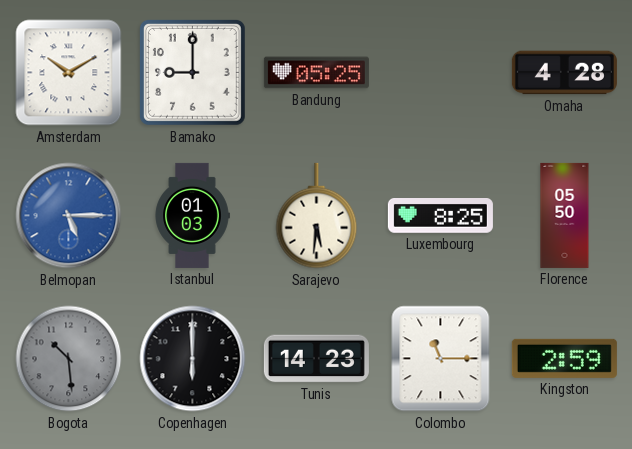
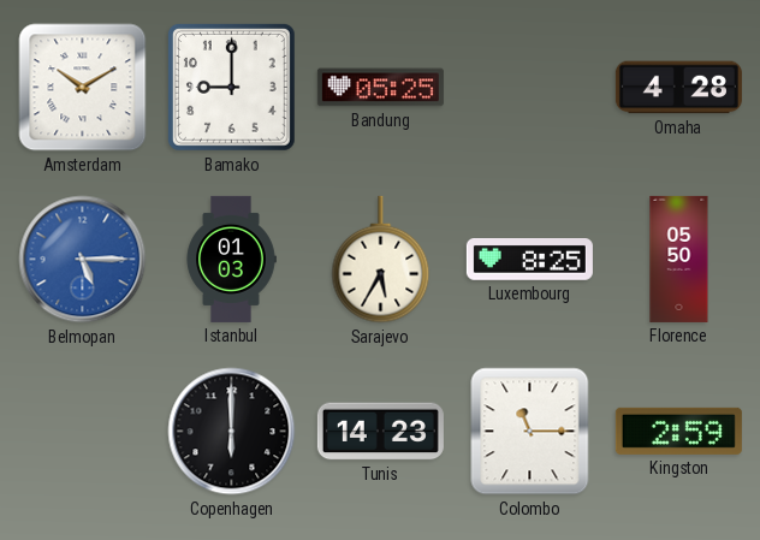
Sarajevo: 5:31 -> 5:35
Bogota: 10:29 -> none
